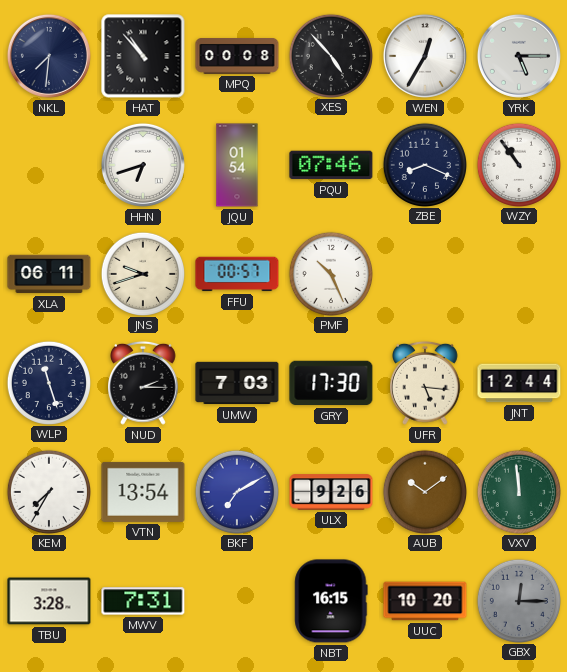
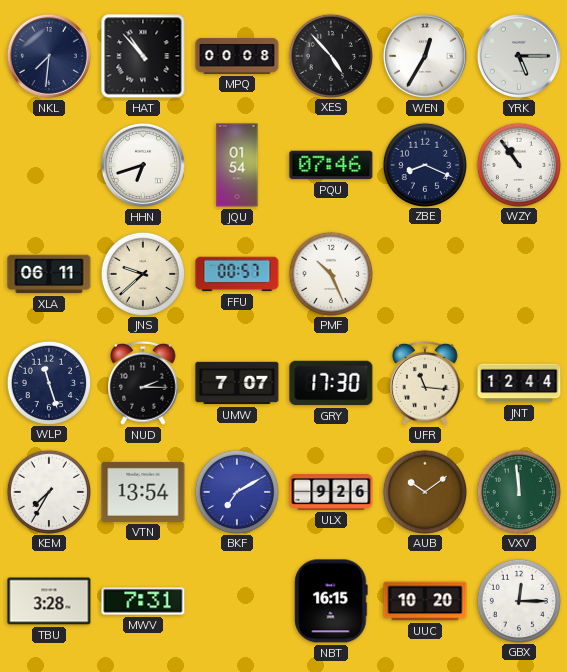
JNS: 9:42 -> 9:38
UMW: 7:03 -> 7:07
UFR: 5:16 -> 11:16
GBX dial: grey -> white
